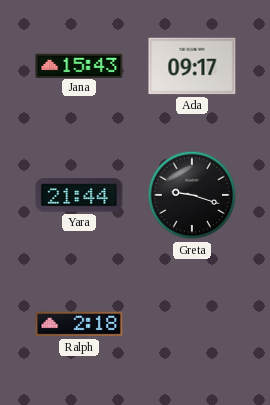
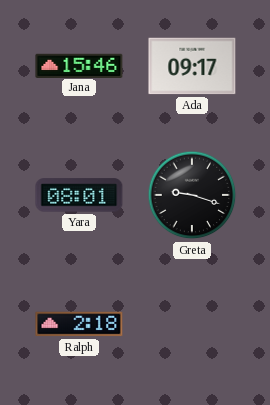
Jana: 15:43 -> 15:46
Yara: 21:44 -> 08:01
